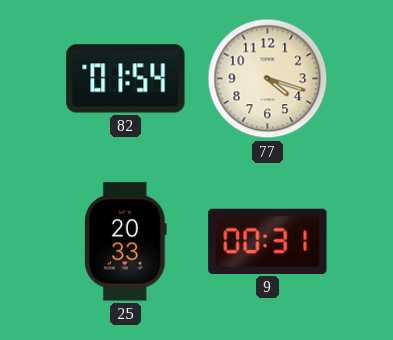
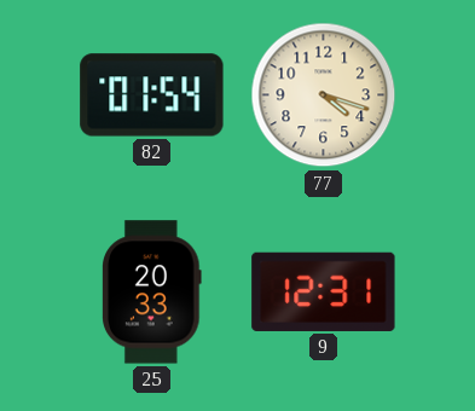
9: 00:31 -> 12:31
